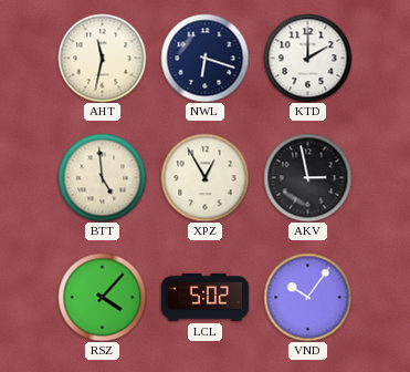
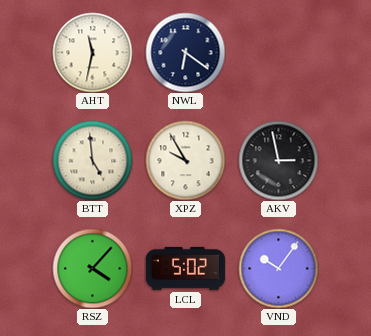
NWL: 6:18 -> 6:21
KTD: 2:00 -> none
XPZ: 12:55 -> 9:55
